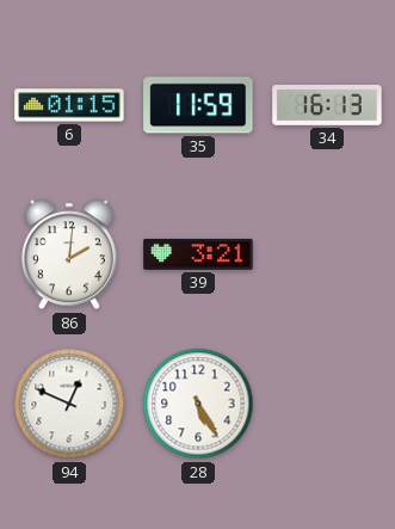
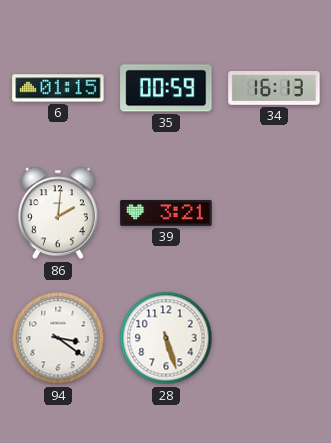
35: 11:59 -> 00:59
94: 12:49 -> 3:21
28: 5:25 -> 5:27
